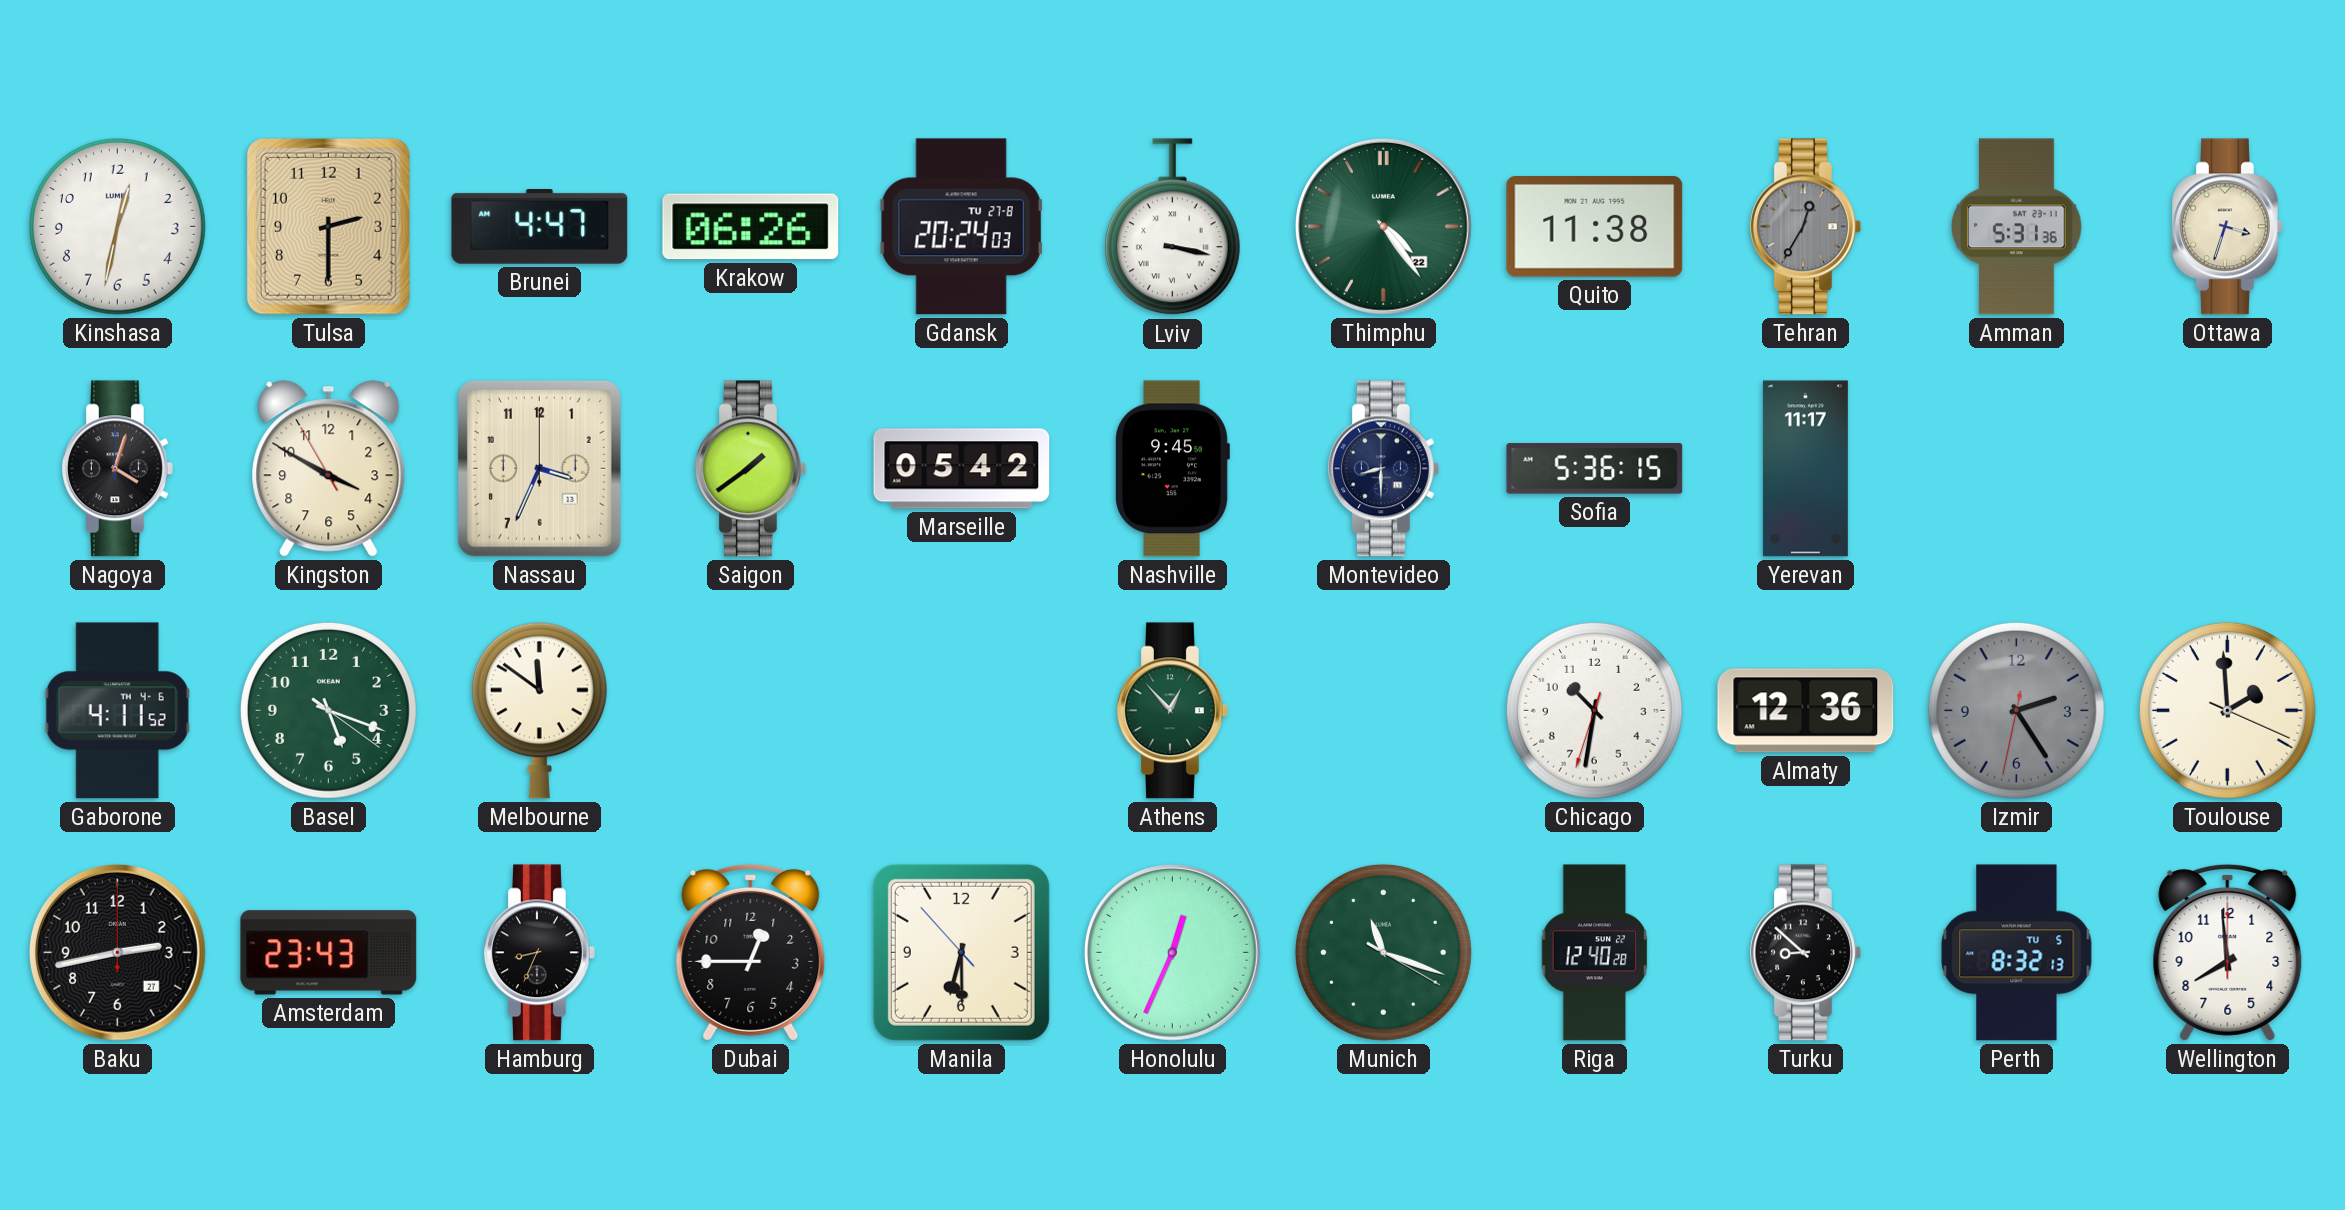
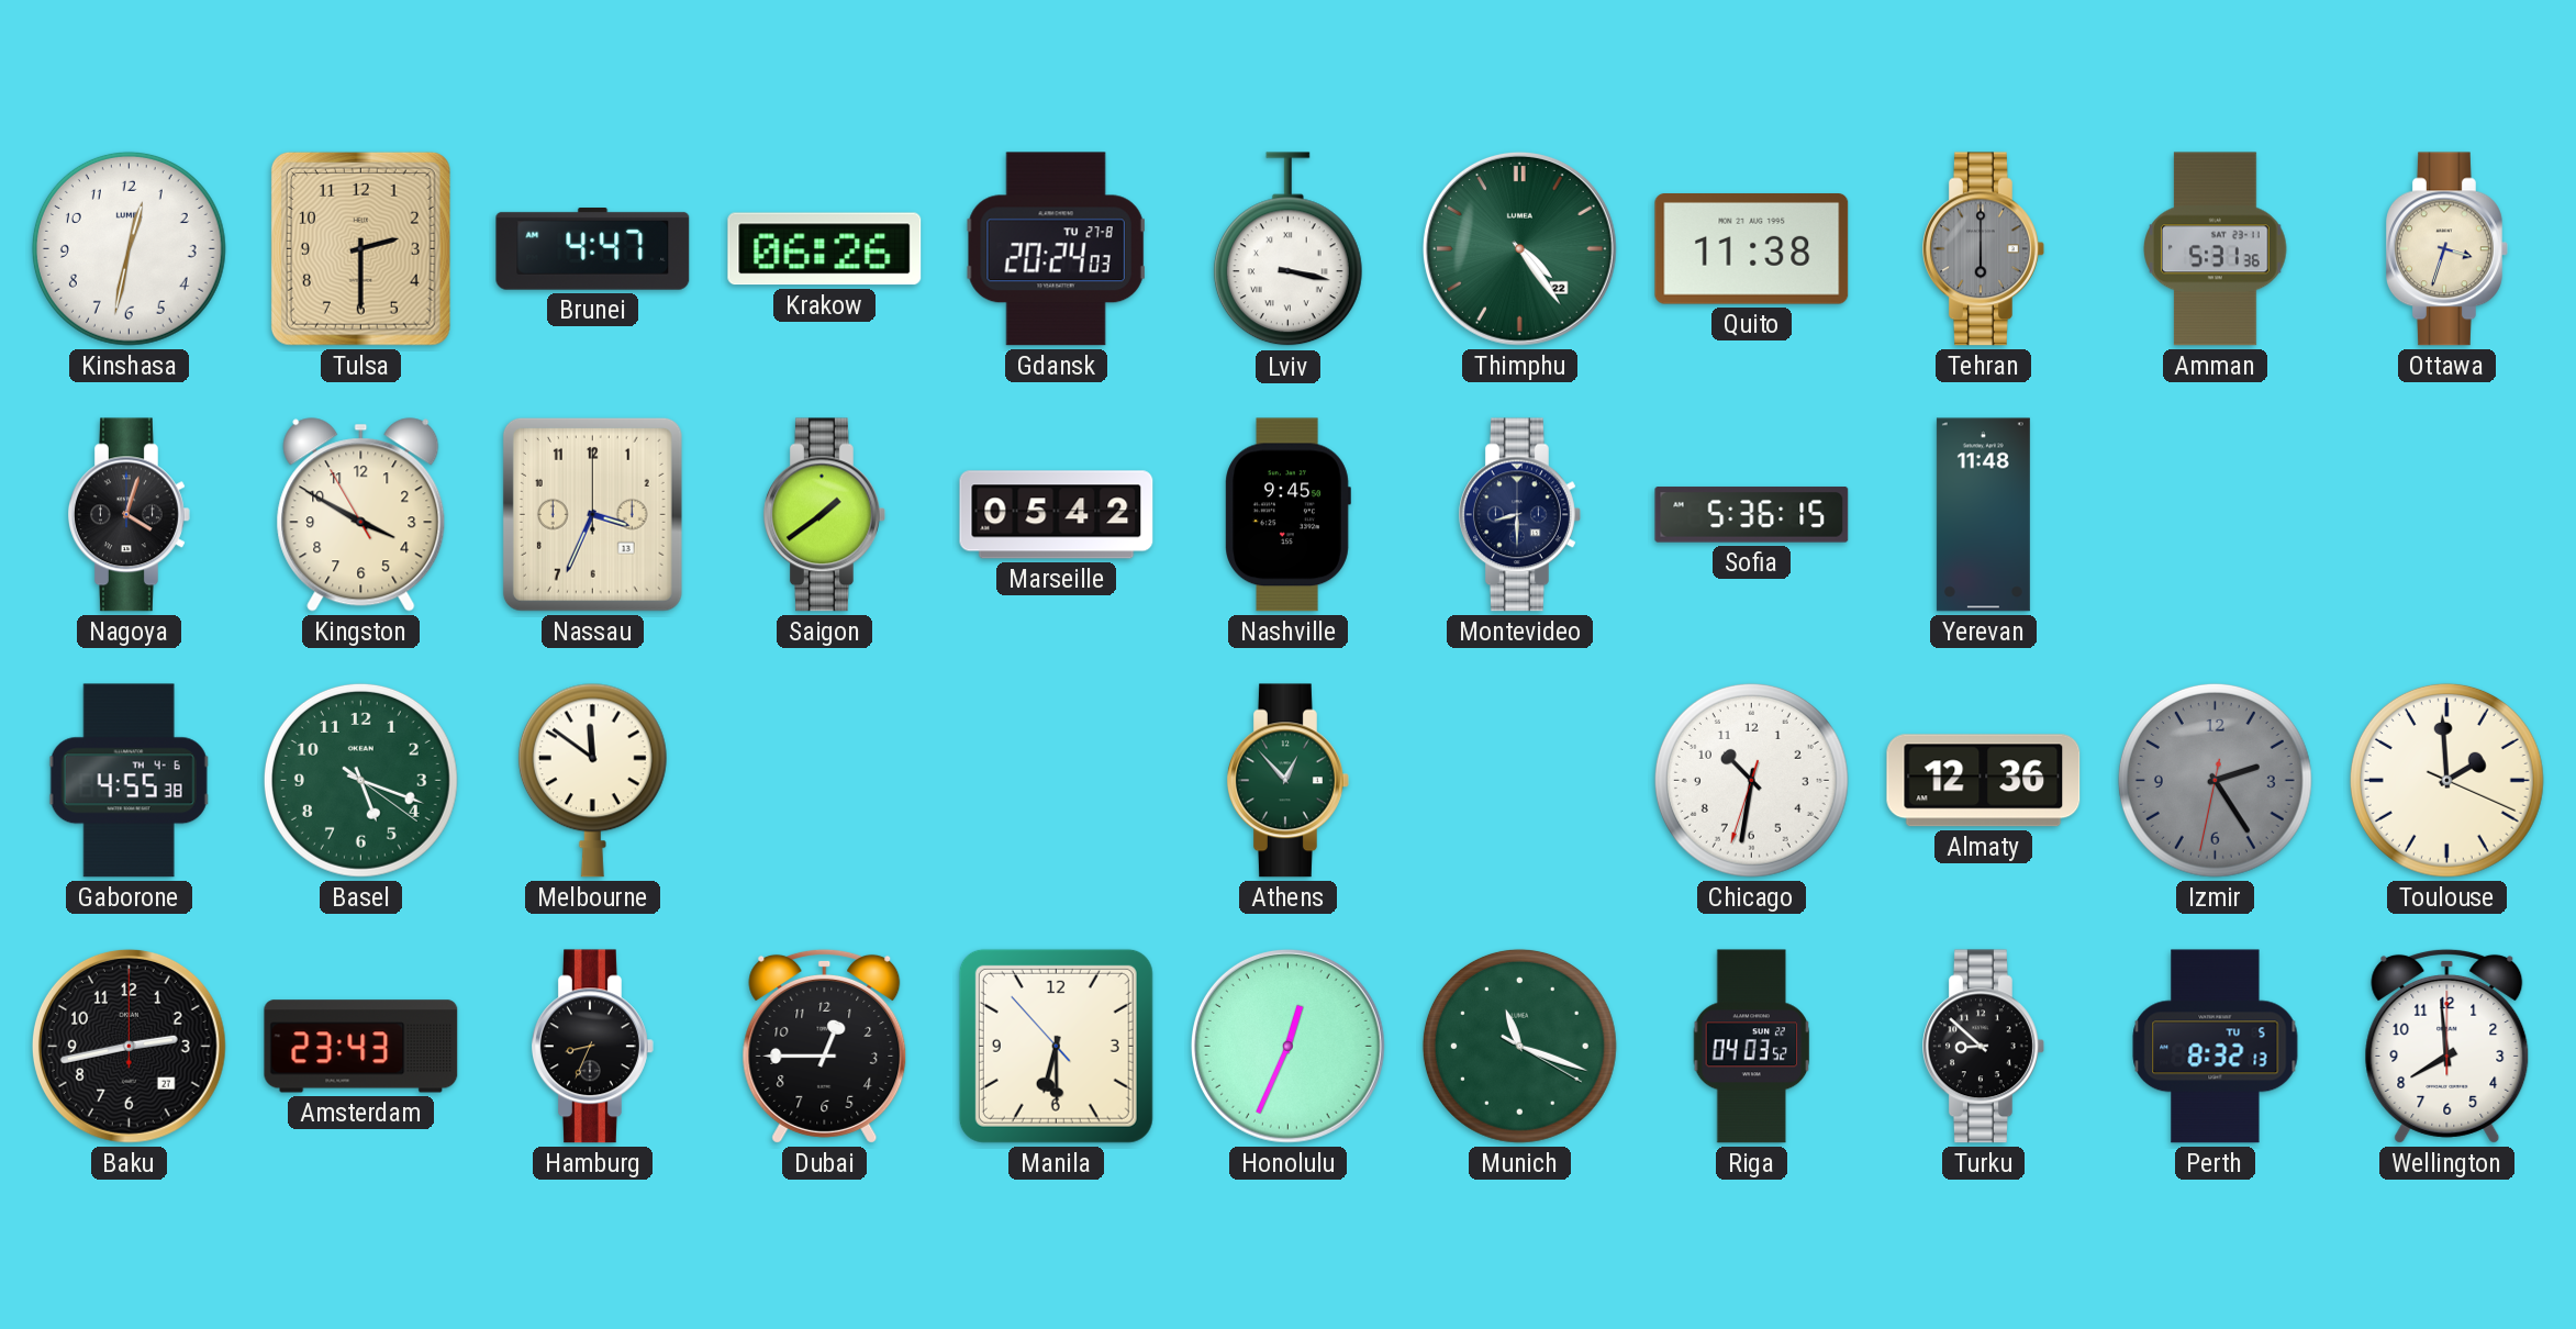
Tehran: 12:35 -> 6:00
Yerevan: 11:17 -> 11:48
Gaborone: 4:11 -> 4:55
Riga: 12:40 -> 04:03
